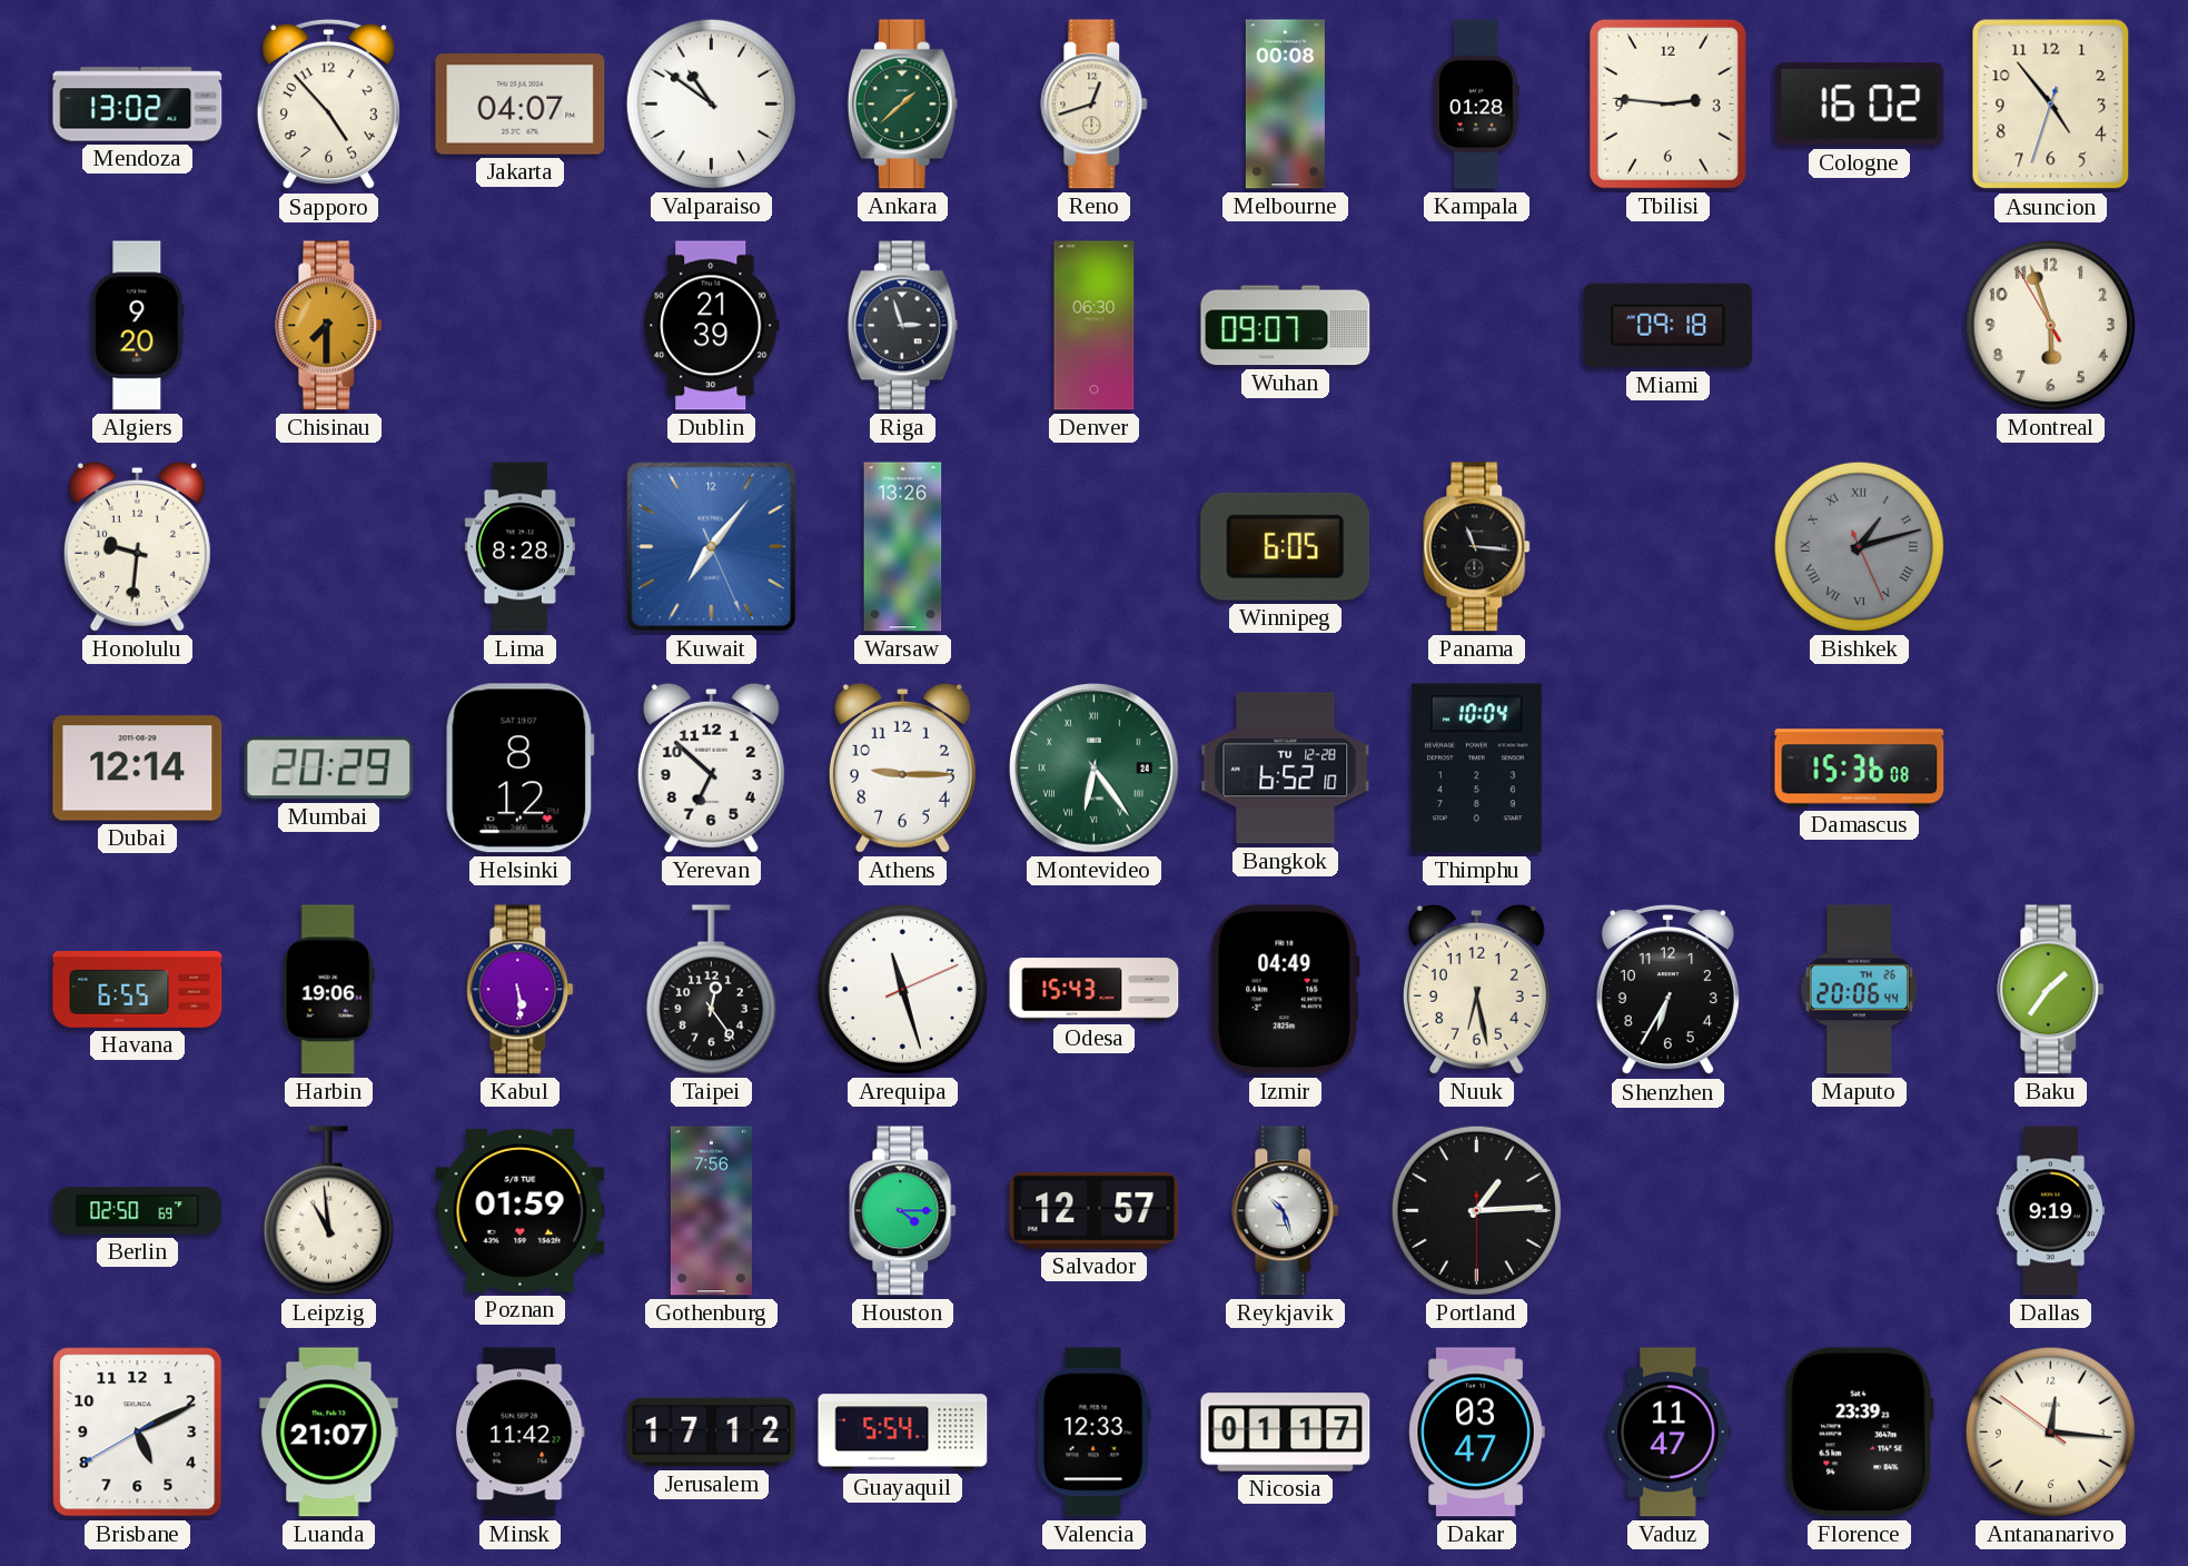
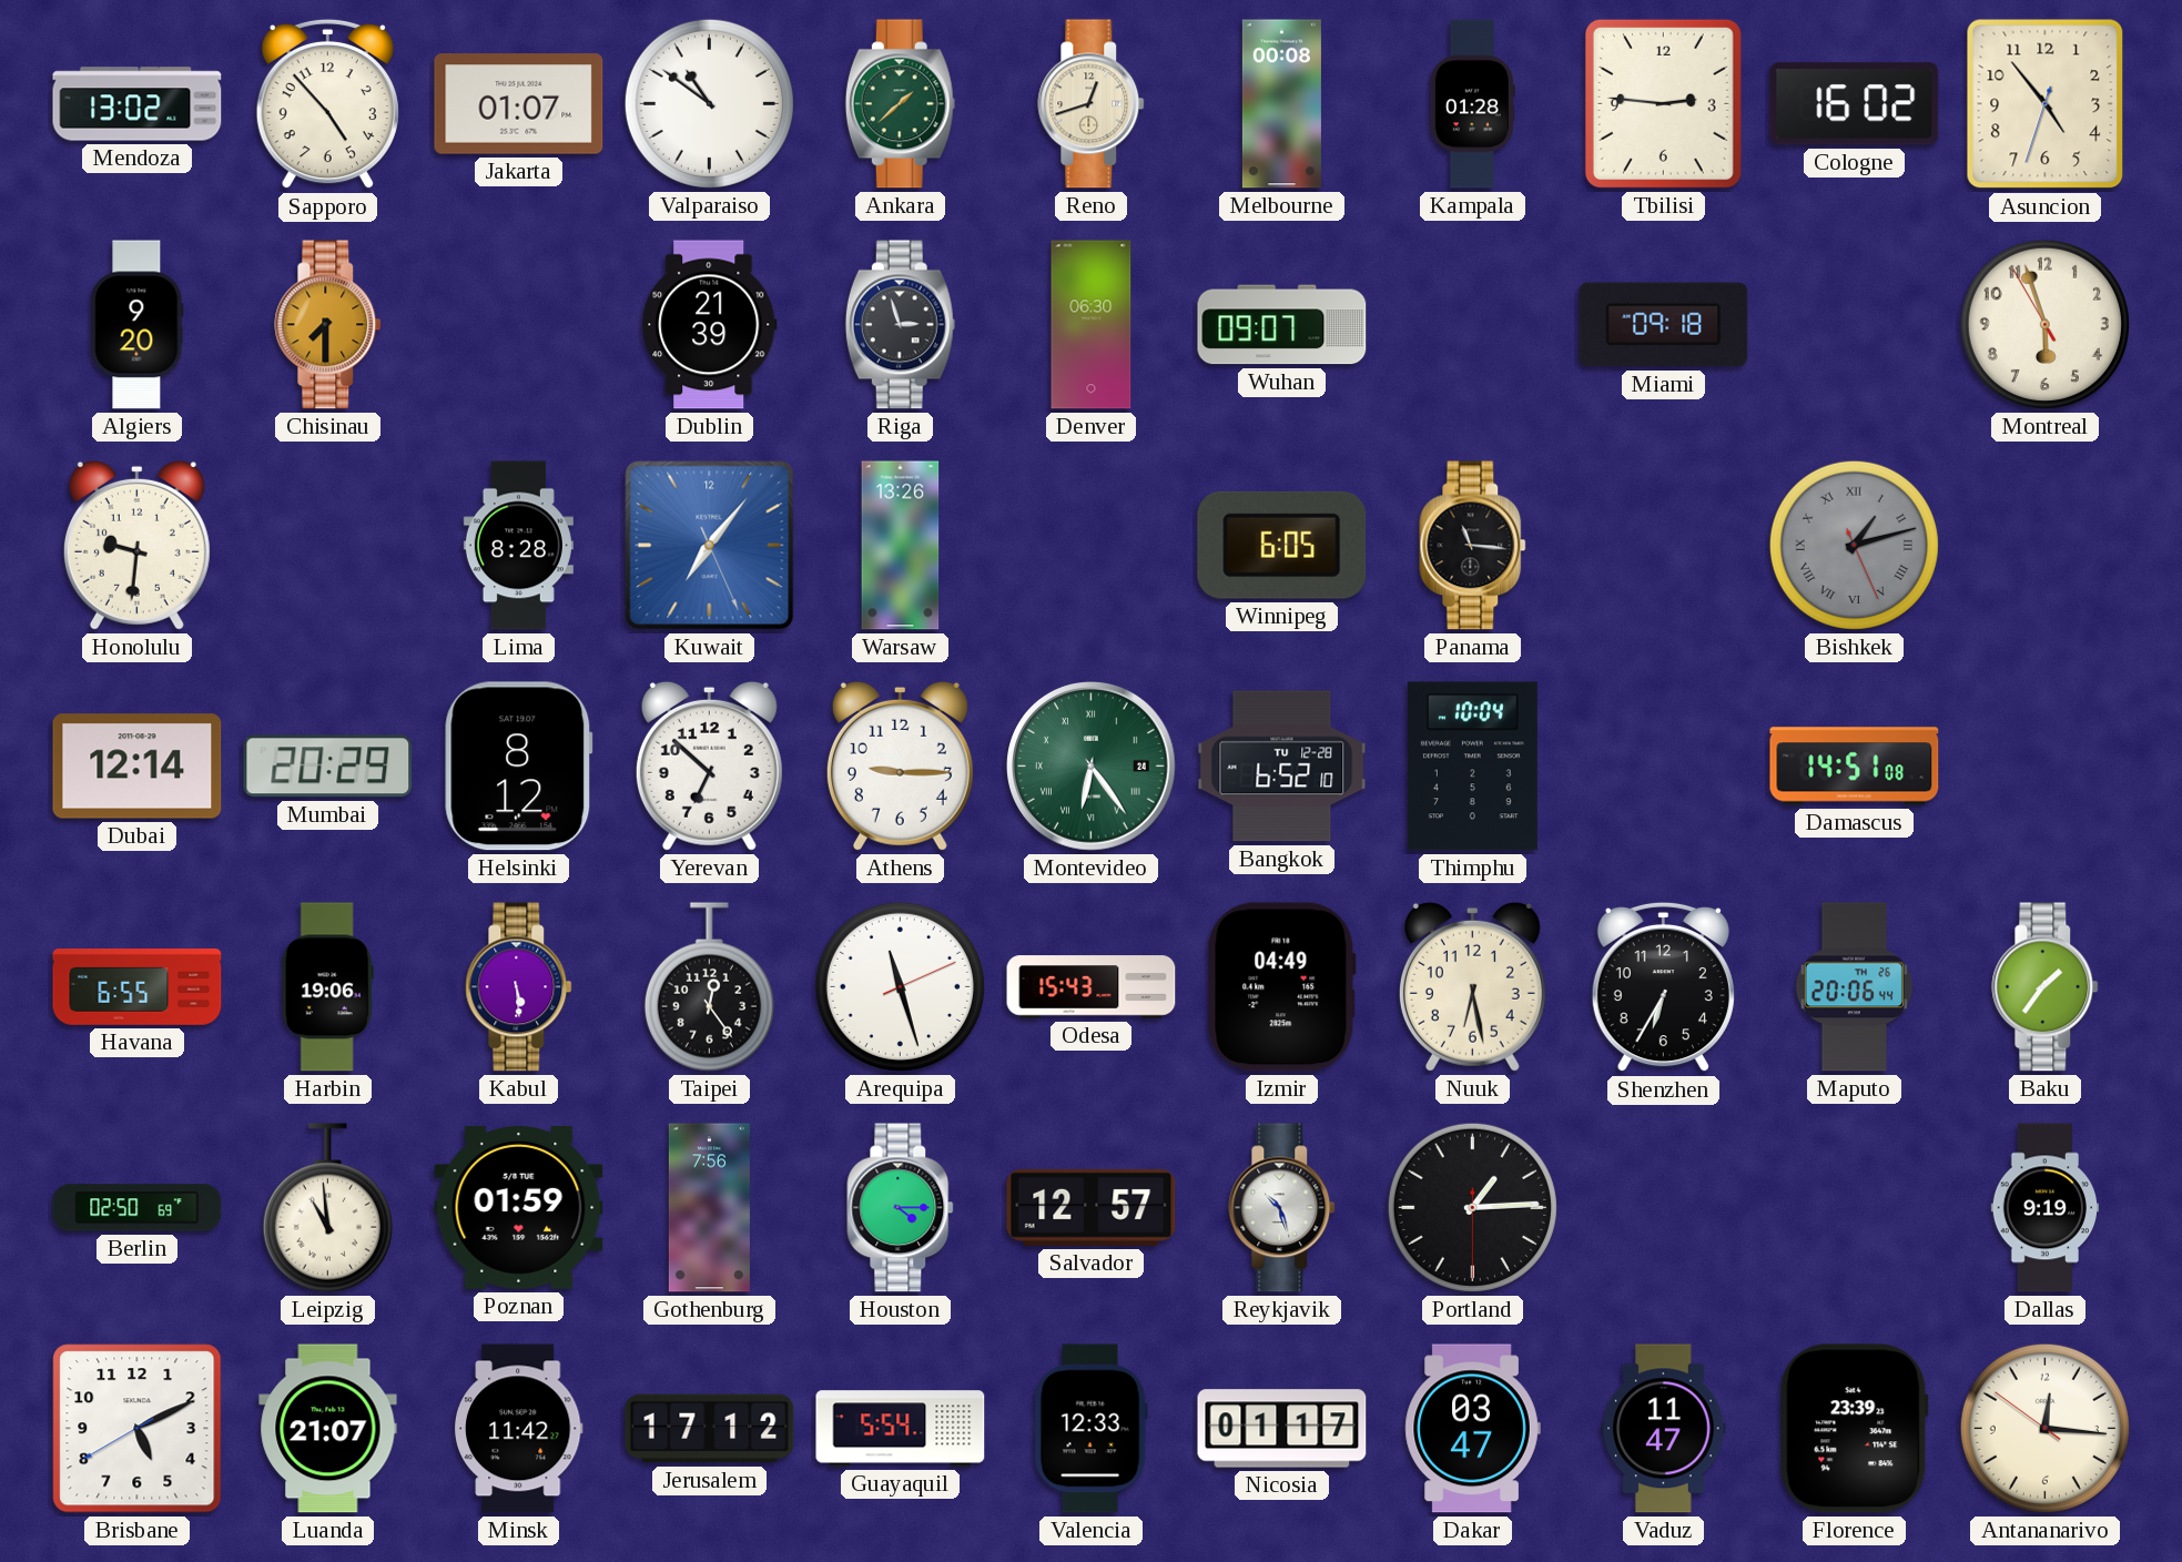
Jakarta: 04:07 -> 01:07
Damascus: 15:36 -> 14:51
